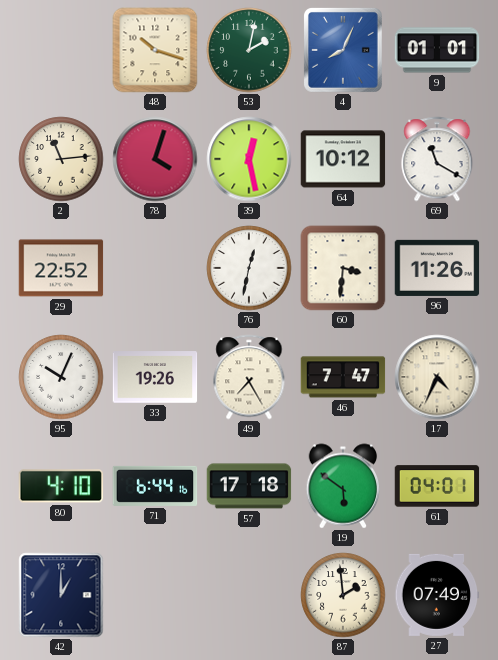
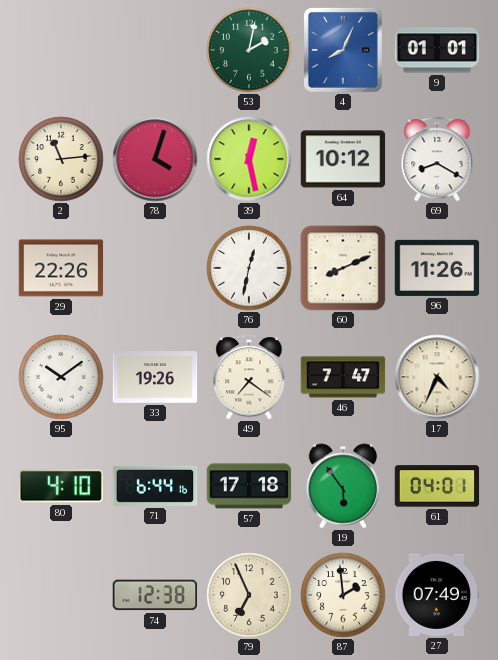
48: 10:18 -> none
69: 11:20 -> 8:20
29: 22:52 -> 22:26
60: 3:31 -> 8:11
95: 10:04 -> 10:09
49: 7:25 -> 7:21
19: 5:51 -> 5:54
42: 1:00 -> none
74: none -> 12:38
79: none -> 6:56
